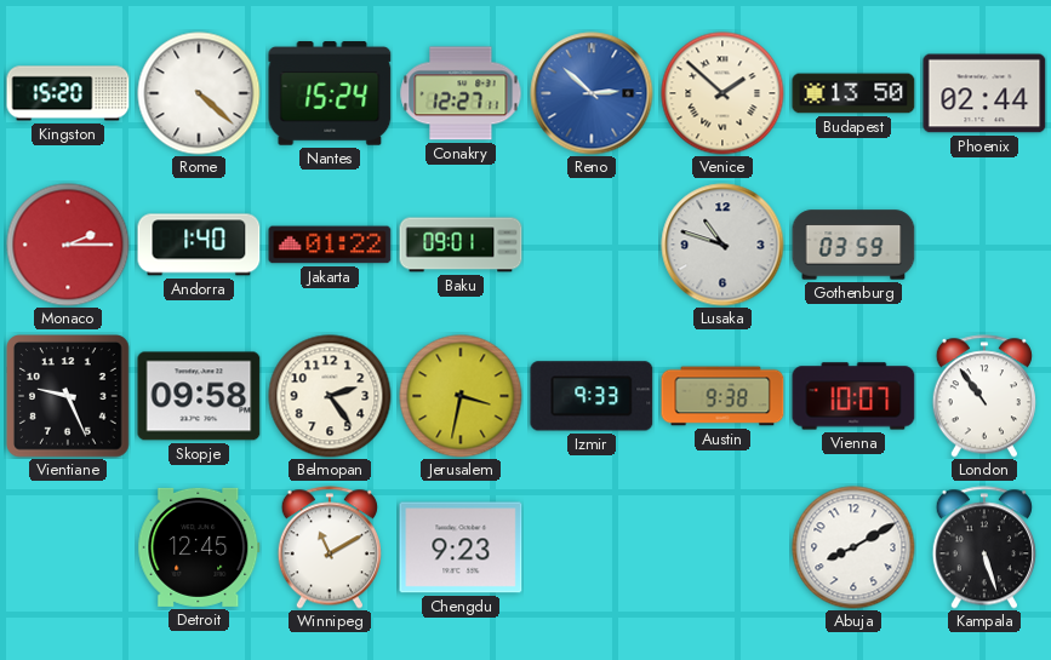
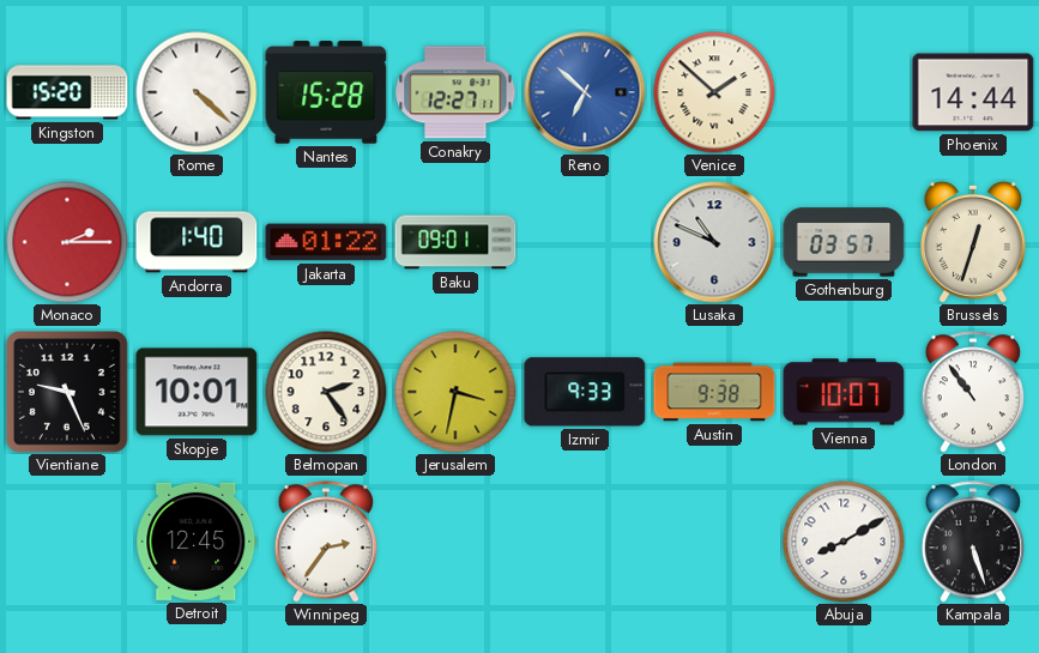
Nantes: 15:24 -> 15:28
Reno: 2:52 -> 6:52
Budapest: 13:50 -> none
Phoenix: 02:44 -> 14:44
Lusaka: 10:48 -> 10:49
Gothenburg: 03:59 -> 03:57
Brussels: none -> 12:33
Skopje: 09:58 -> 10:01
Winnipeg: 11:10 -> 2:36
Chengdu: 9:23 -> none
